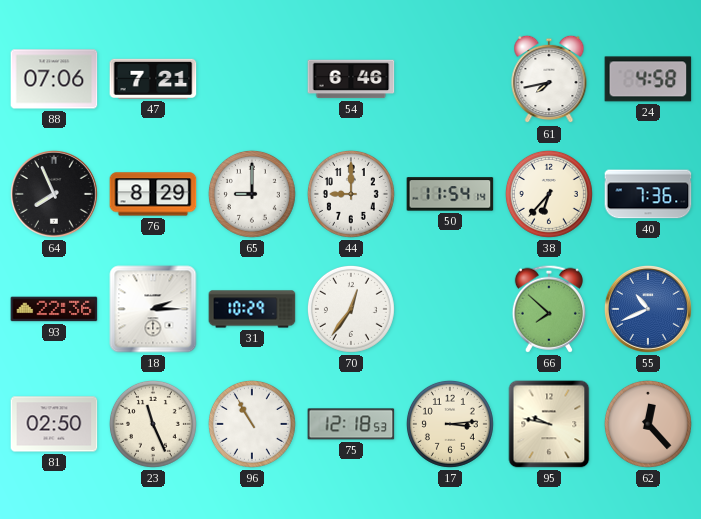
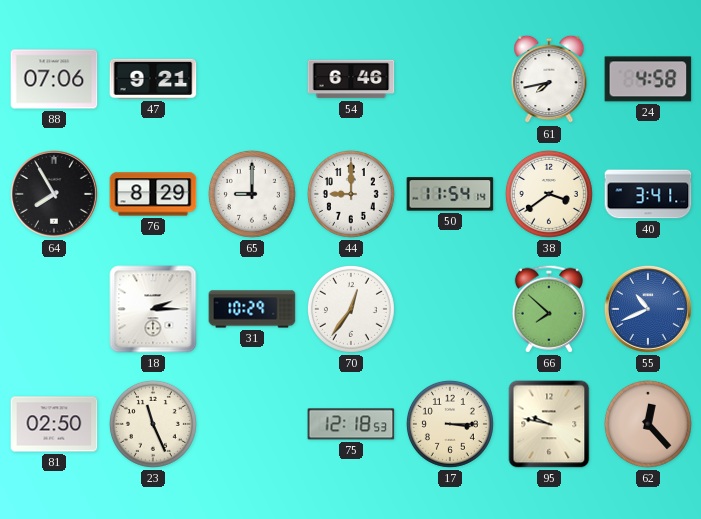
47: 7:21 -> 9:21
64: 7:56 -> 7:55
38: 6:37 -> 3:39
40: 7:36 -> 3:41
93: 22:36 -> none
96: 10:55 -> none
17: 3:14 -> 3:15
